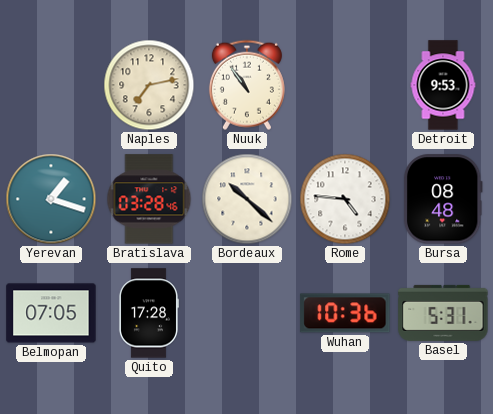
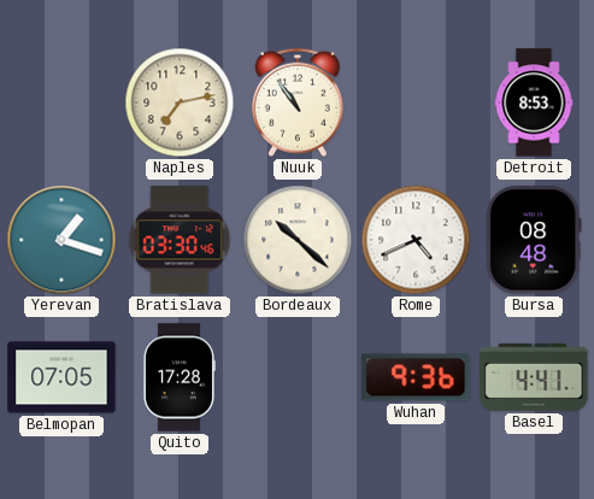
Detroit: 9:53 -> 8:53
Bratislava: 03:28 -> 03:30
Rome: 4:46 -> 4:41
Wuhan: 10:36 -> 9:36
Basel: 5:31 -> 4:41
